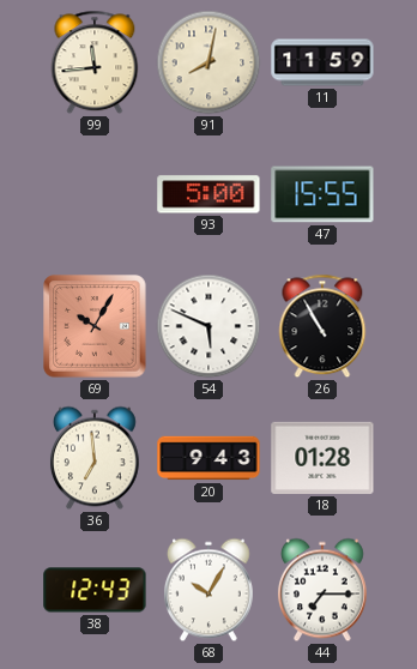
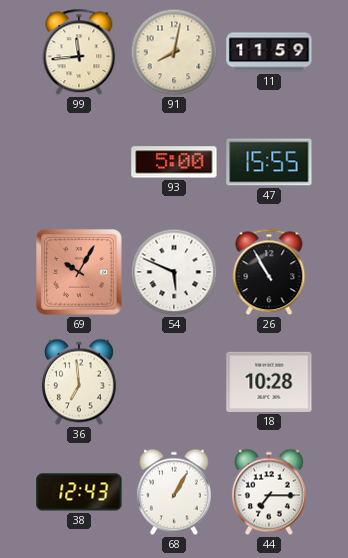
20: 9:43 -> none
18: 01:28 -> 10:28
68: 10:05 -> 1:05
